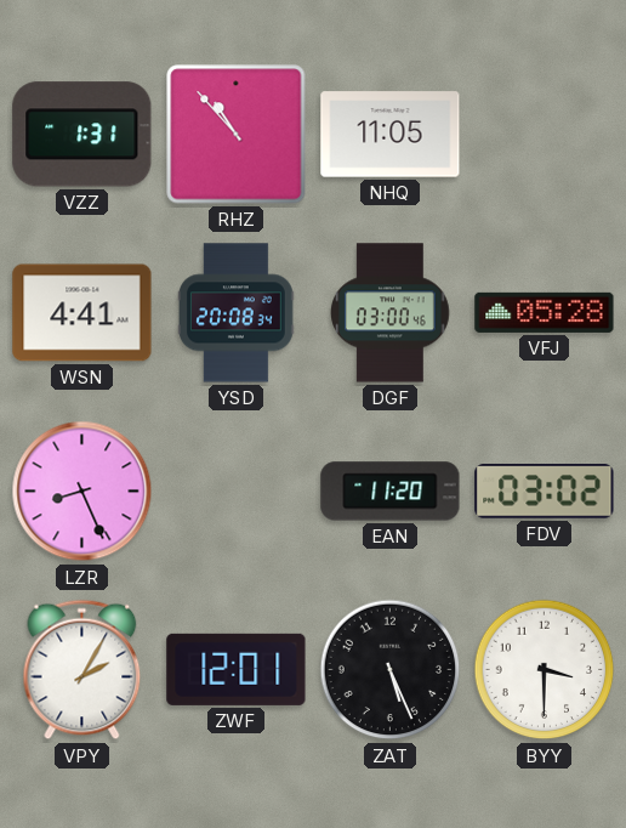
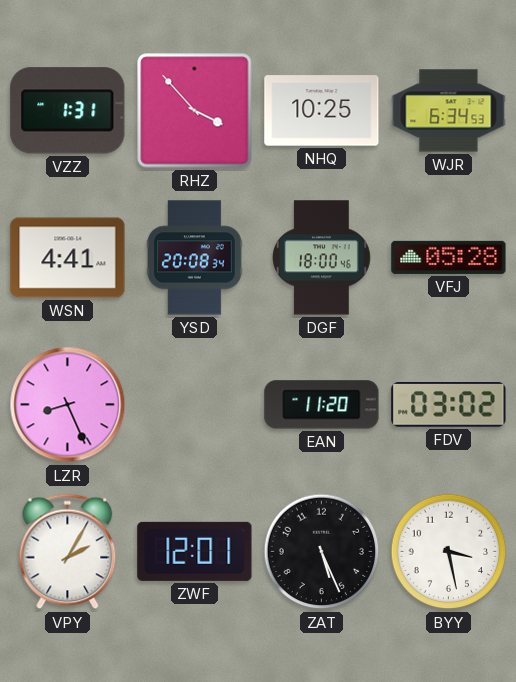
RHZ: 10:53 -> 3:53
NHQ: 11:05 -> 10:25
WJR: none -> 6:34
DGF: 03:00 -> 18:00
BYY: 3:30 -> 3:28
